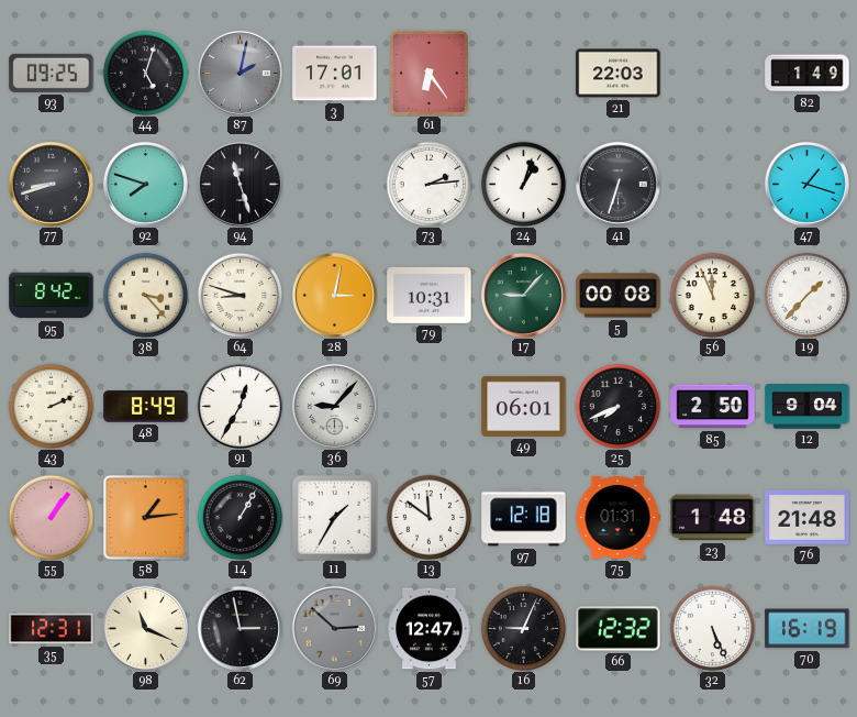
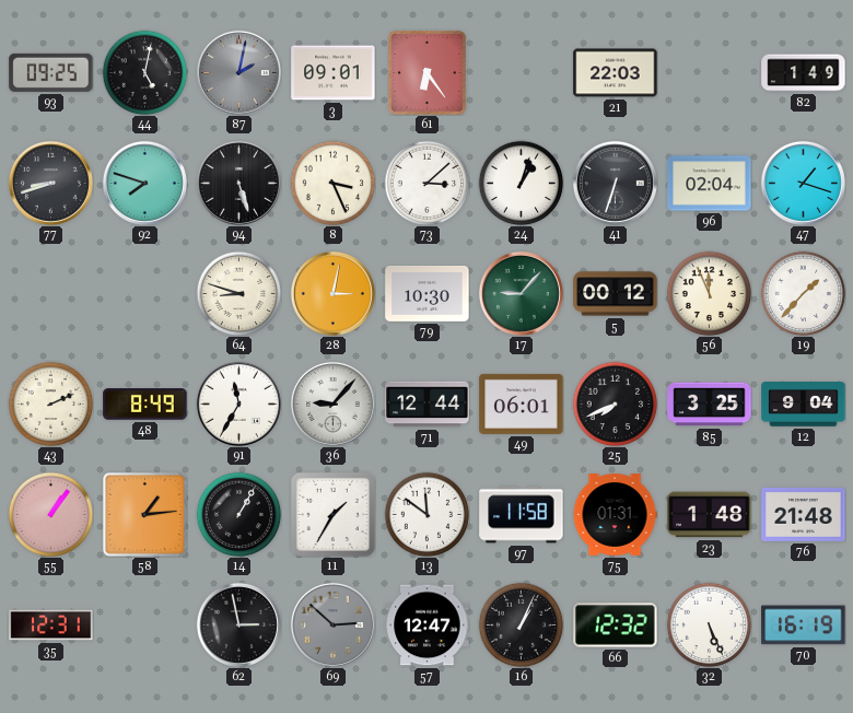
44: 5:03 -> 5:02
3: 17:01 -> 09:01
94: 11:27 -> 5:27
8: none -> 3:26
73: 2:14 -> 3:08
96: none -> 02:04
95: 8:42 -> none
38: 3:23 -> none
79: 10:31 -> 10:30
5: 00:08 -> 00:12
91: 12:35 -> 11:35
71: none -> 12:44
85: 2:50 -> 3:25
97: 12:18 -> 11:58
98: 11:19 -> none
16: 9:04 -> 1:04
